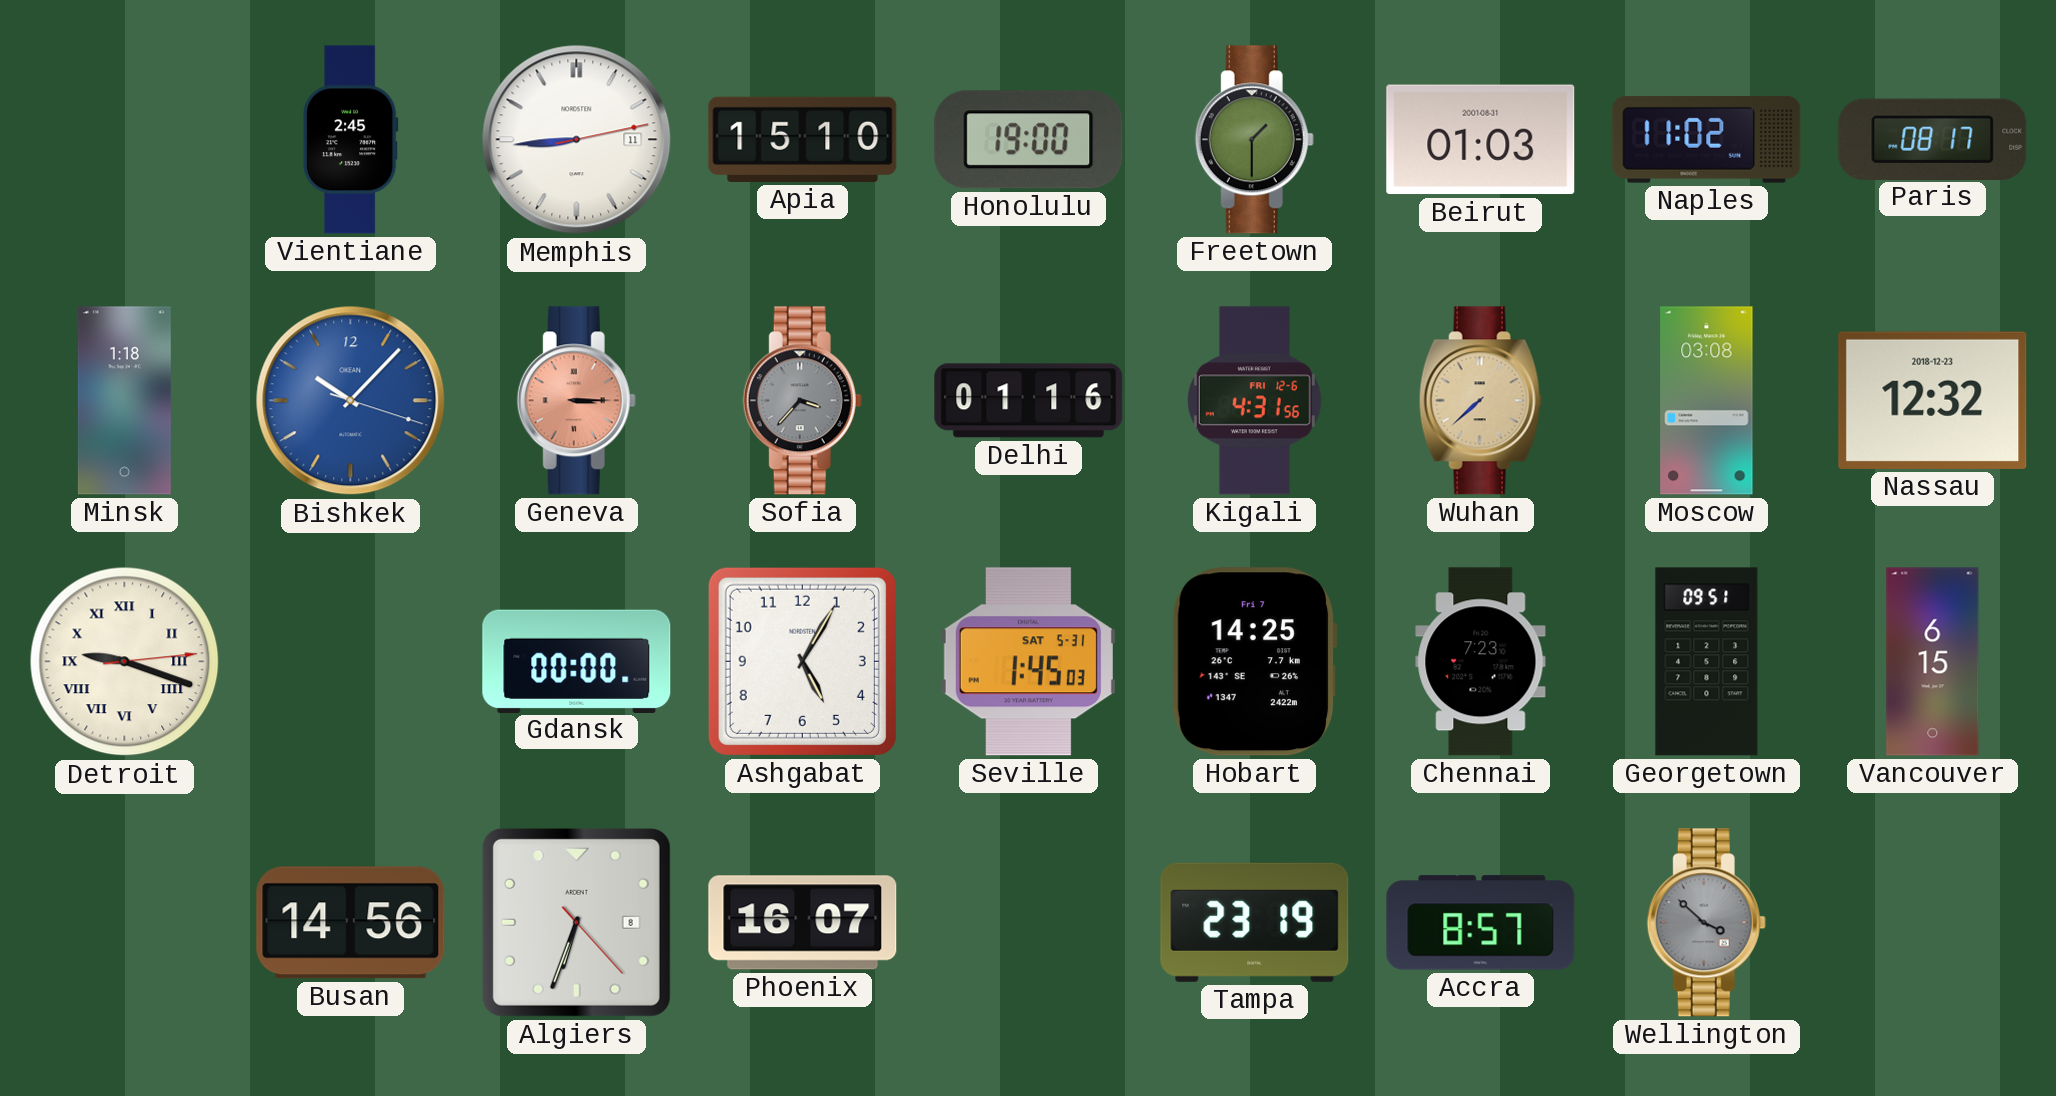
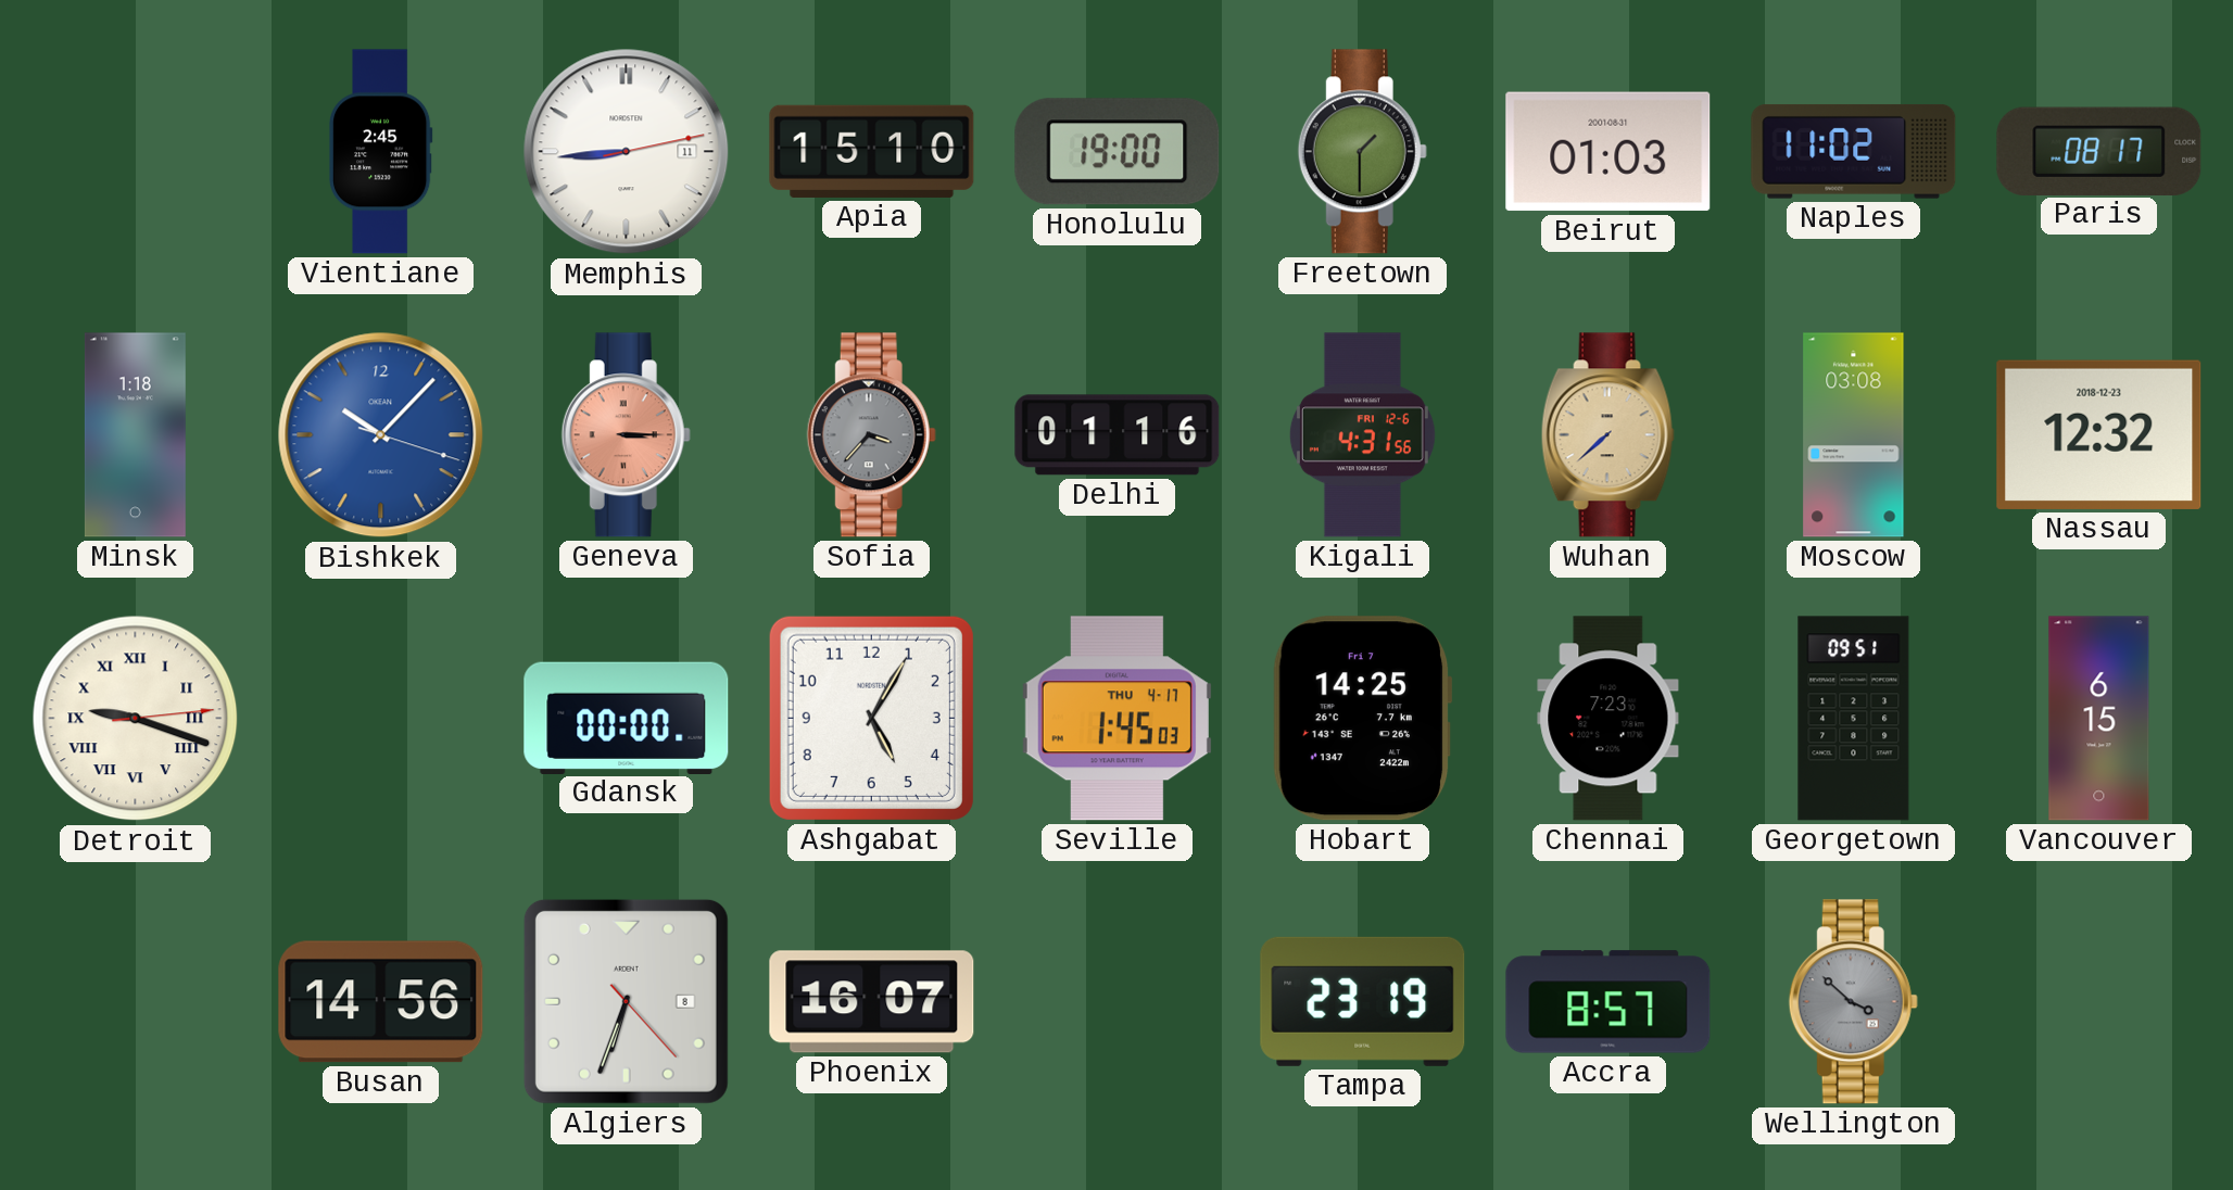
Seville date: SAT 5-31 -> THU 4-17
